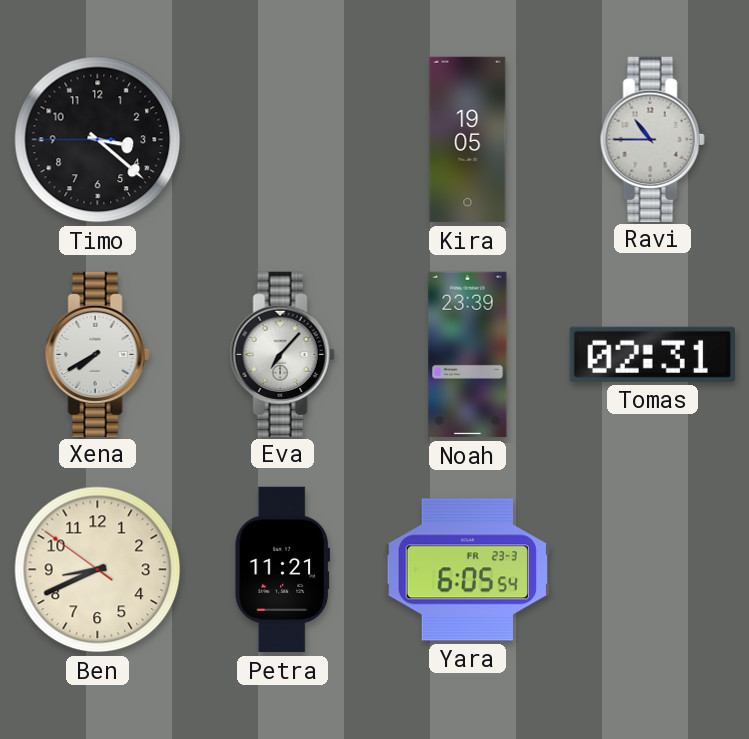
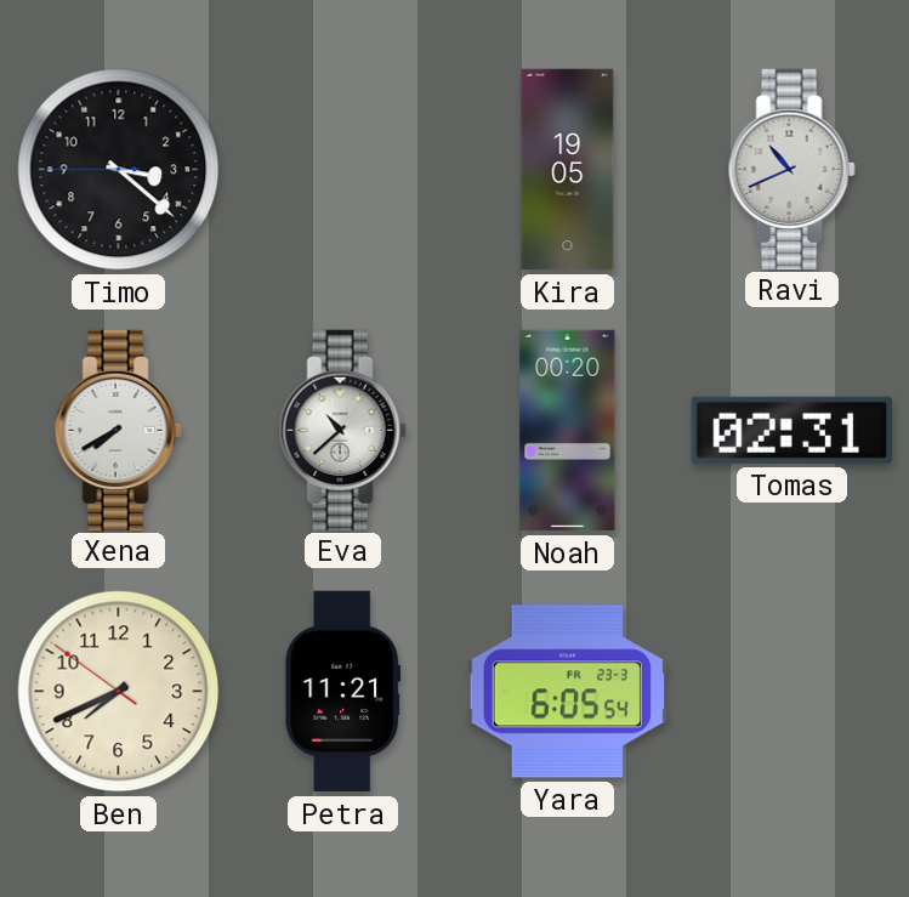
Ravi: 10:45 -> 10:41
Eva: 7:07 -> 10:38
Noah: 23:39 -> 00:20
Ben: 8:40 -> 7:40
